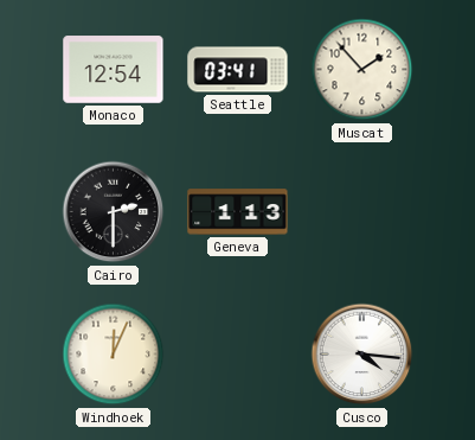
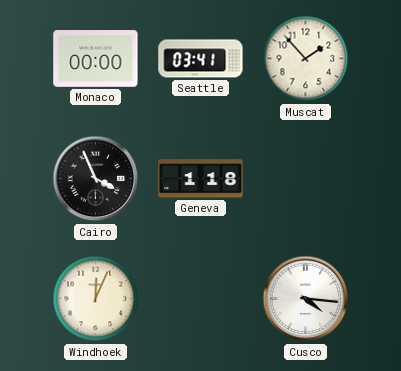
Monaco: 12:54 -> 00:00
Cairo: 2:30 -> 3:56
Geneva: 1:13 -> 1:18
